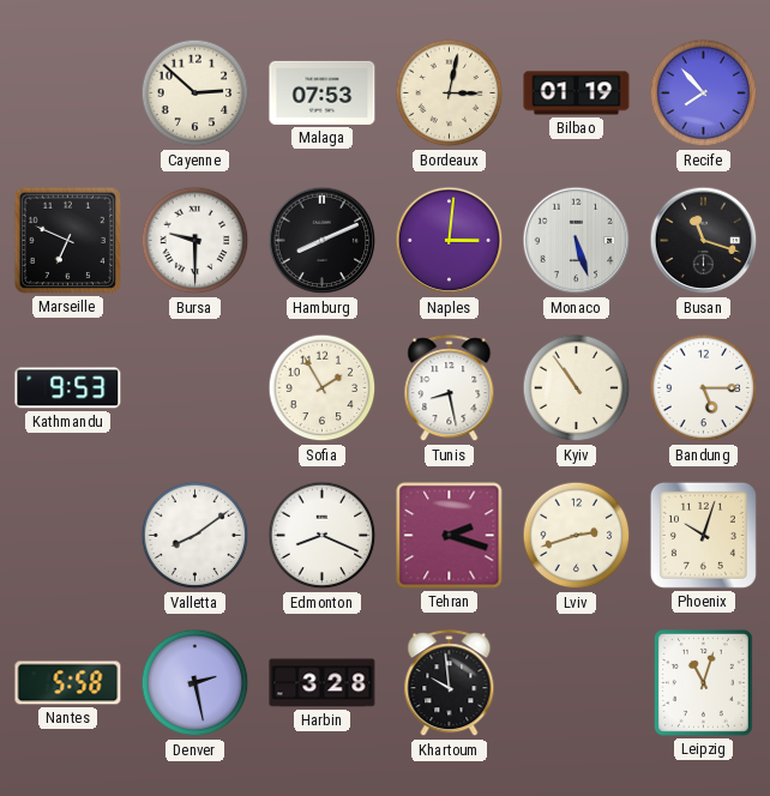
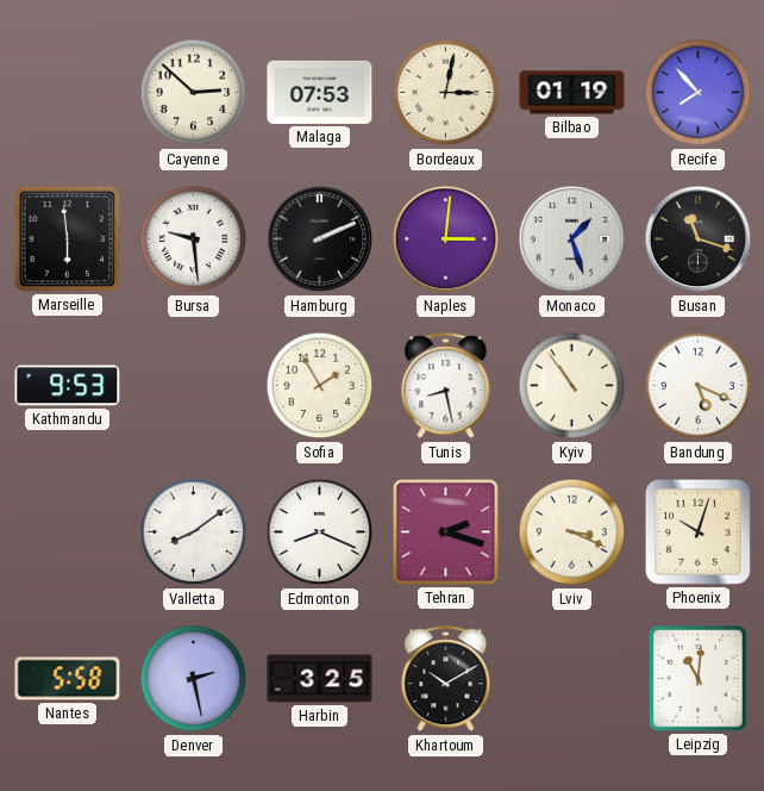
Marseille: 6:49 -> 5:59
Bursa: 9:30 -> 9:29
Hamburg: 8:11 -> 2:11
Monaco: 5:27 -> 1:27
Bandung: 5:15 -> 5:19
Lviv: 2:42 -> 3:19
Harbin: 3:28 -> 3:25
Khartoum: 9:59 -> 10:10
Leipzig: 11:03 -> 11:01
